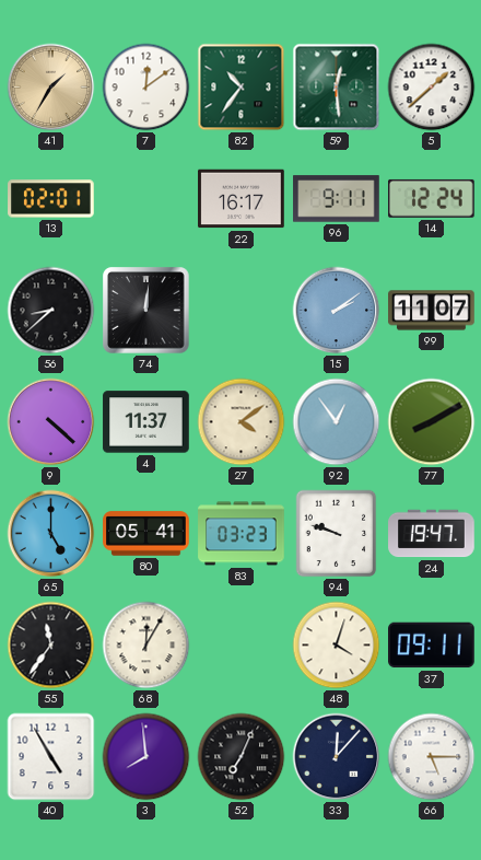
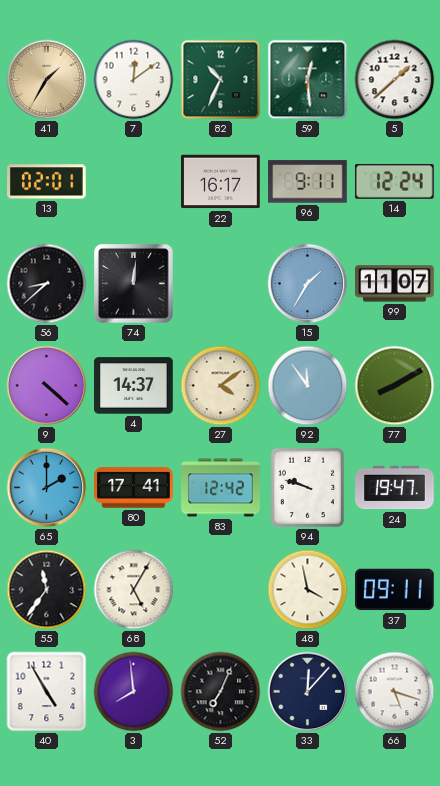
82: 10:36 -> 10:34
15: 2:09 -> 1:35
4: 11:37 -> 14:37
92: 12:54 -> 11:54
65: 5:00 -> 2:00
80: 05:41 -> 17:41
83: 03:23 -> 12:42
68: 12:05 -> 5:05
48: 4:03 -> 3:58
66: 5:15 -> 5:18
